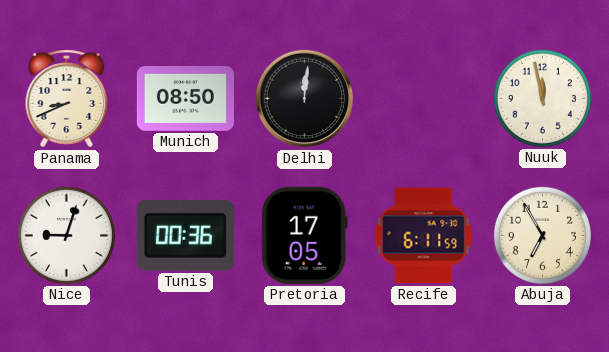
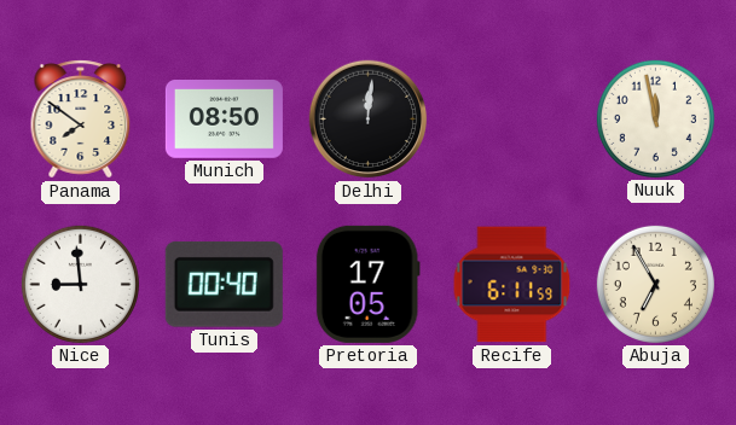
Panama: 8:41 -> 7:51
Nice: 9:03 -> 8:59
Tunis: 00:36 -> 00:40
